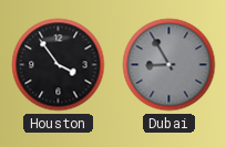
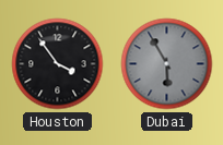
Dubai: 8:55 -> 5:55
